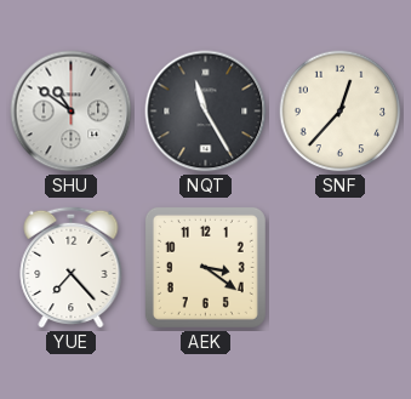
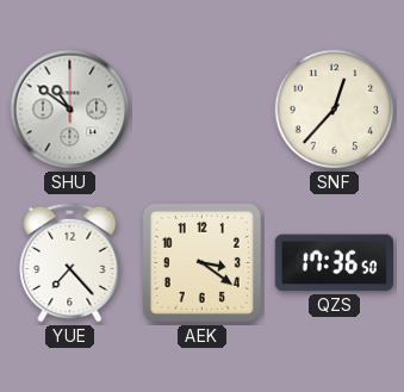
NQT: 11:25 -> none
QZS: none -> 17:36
